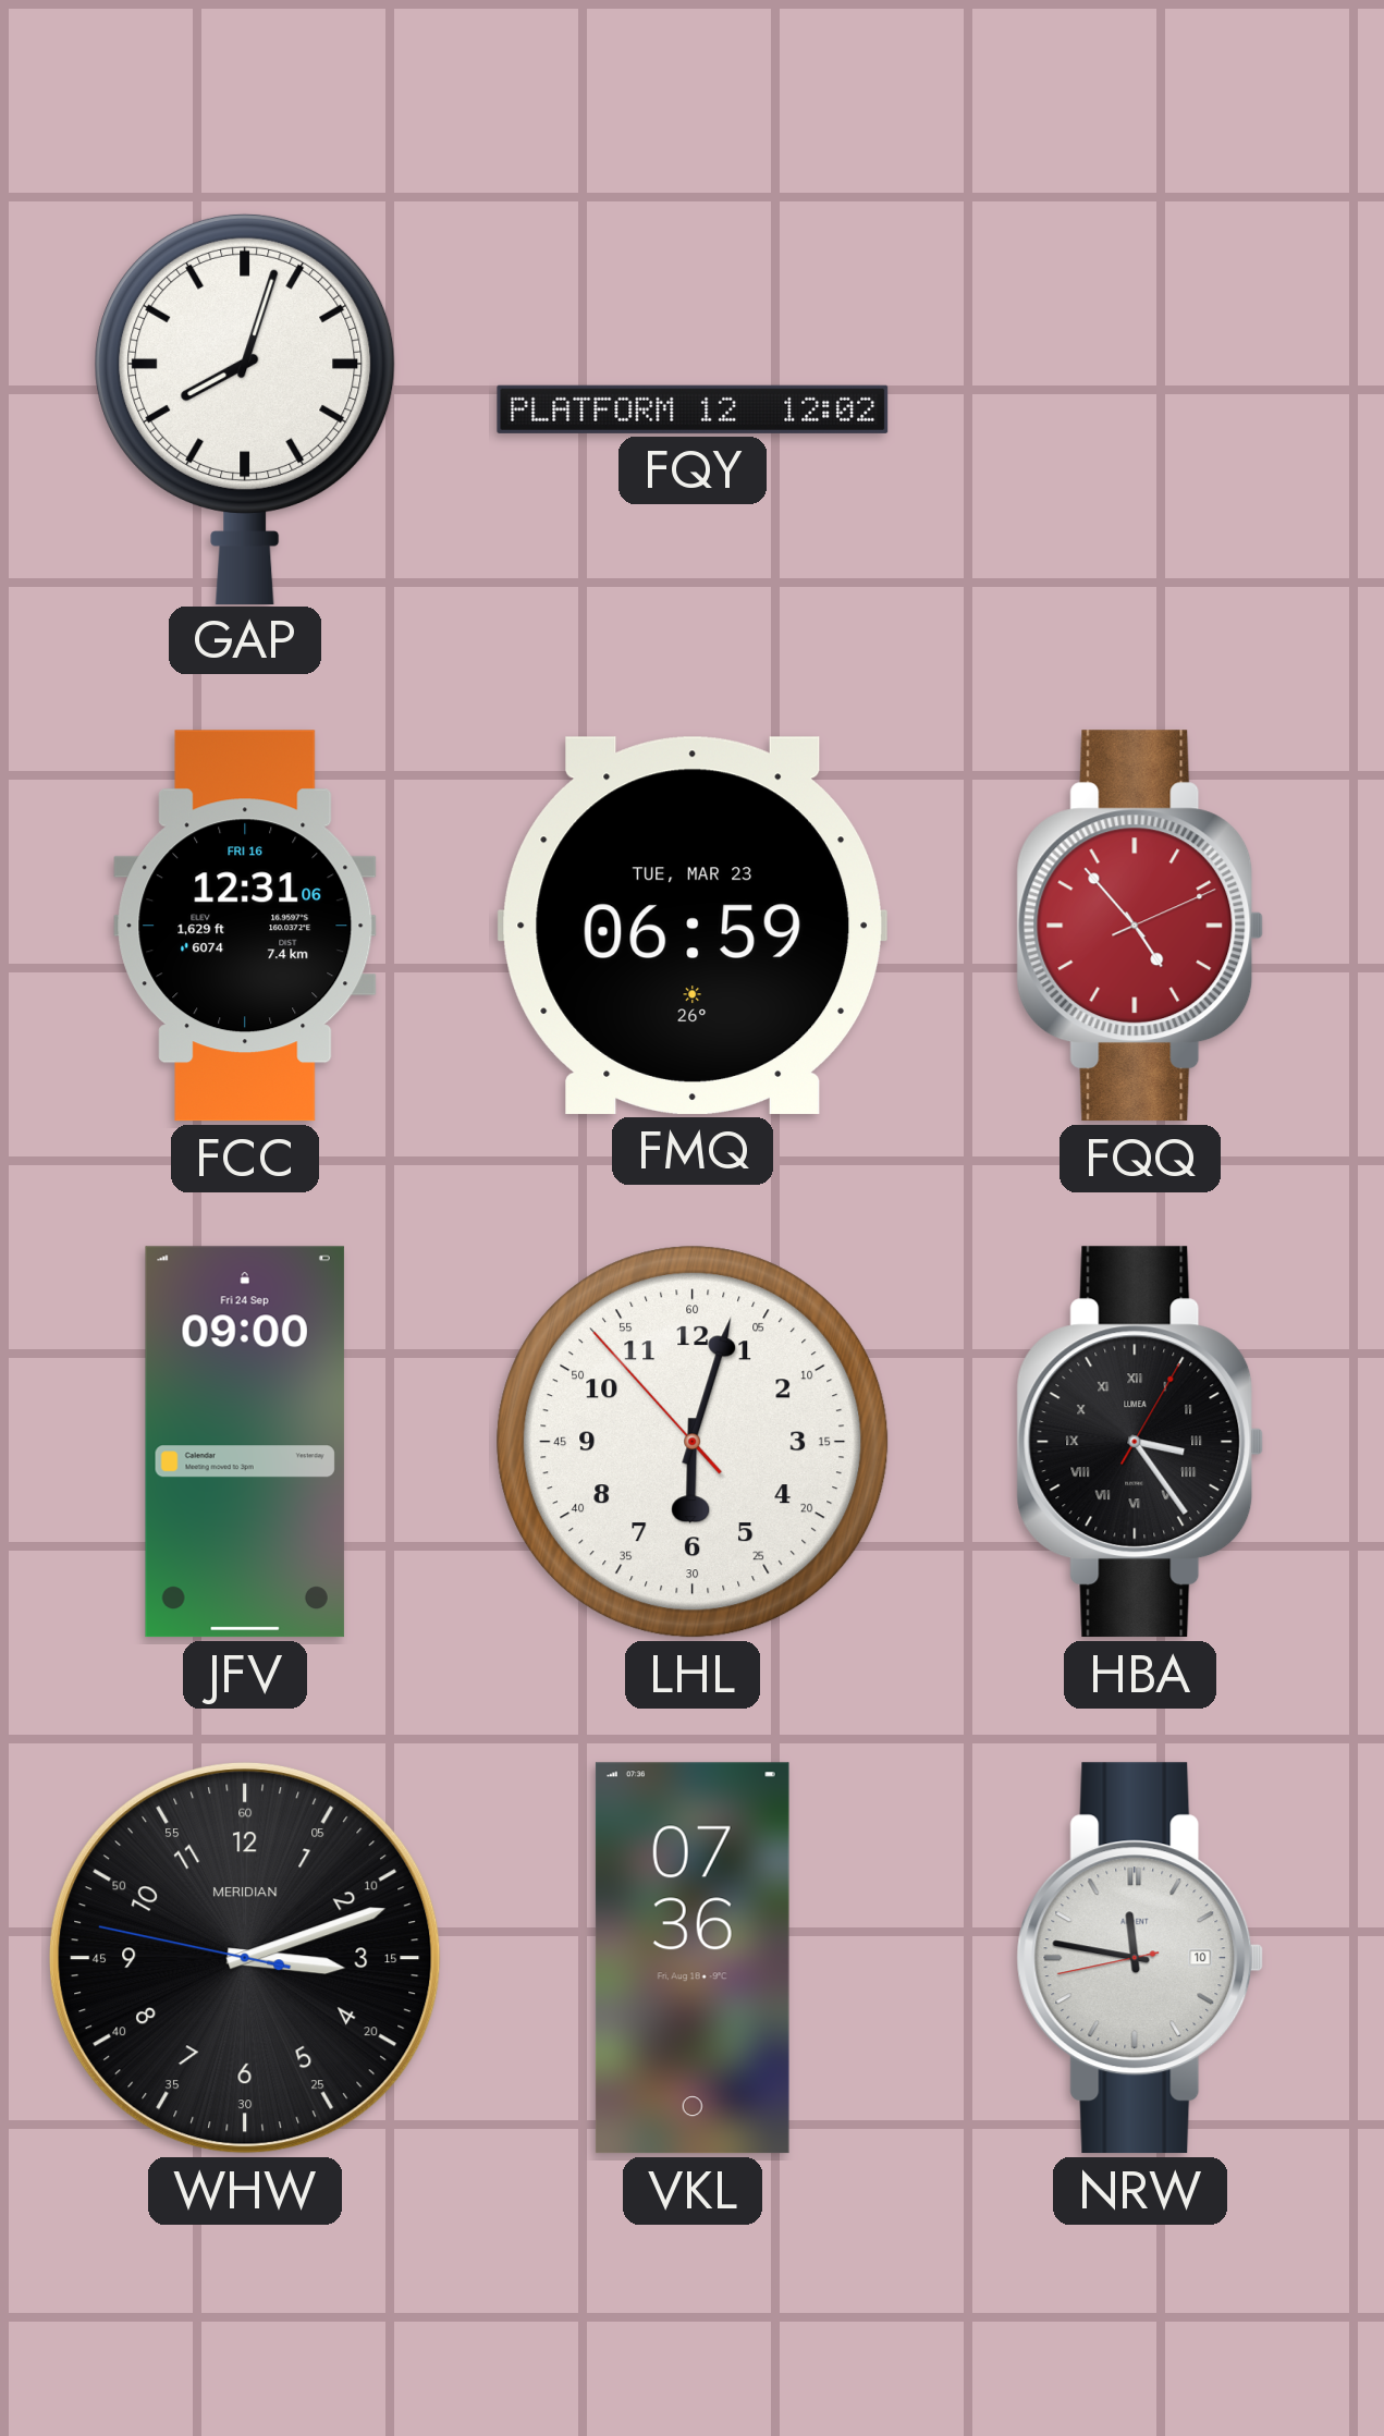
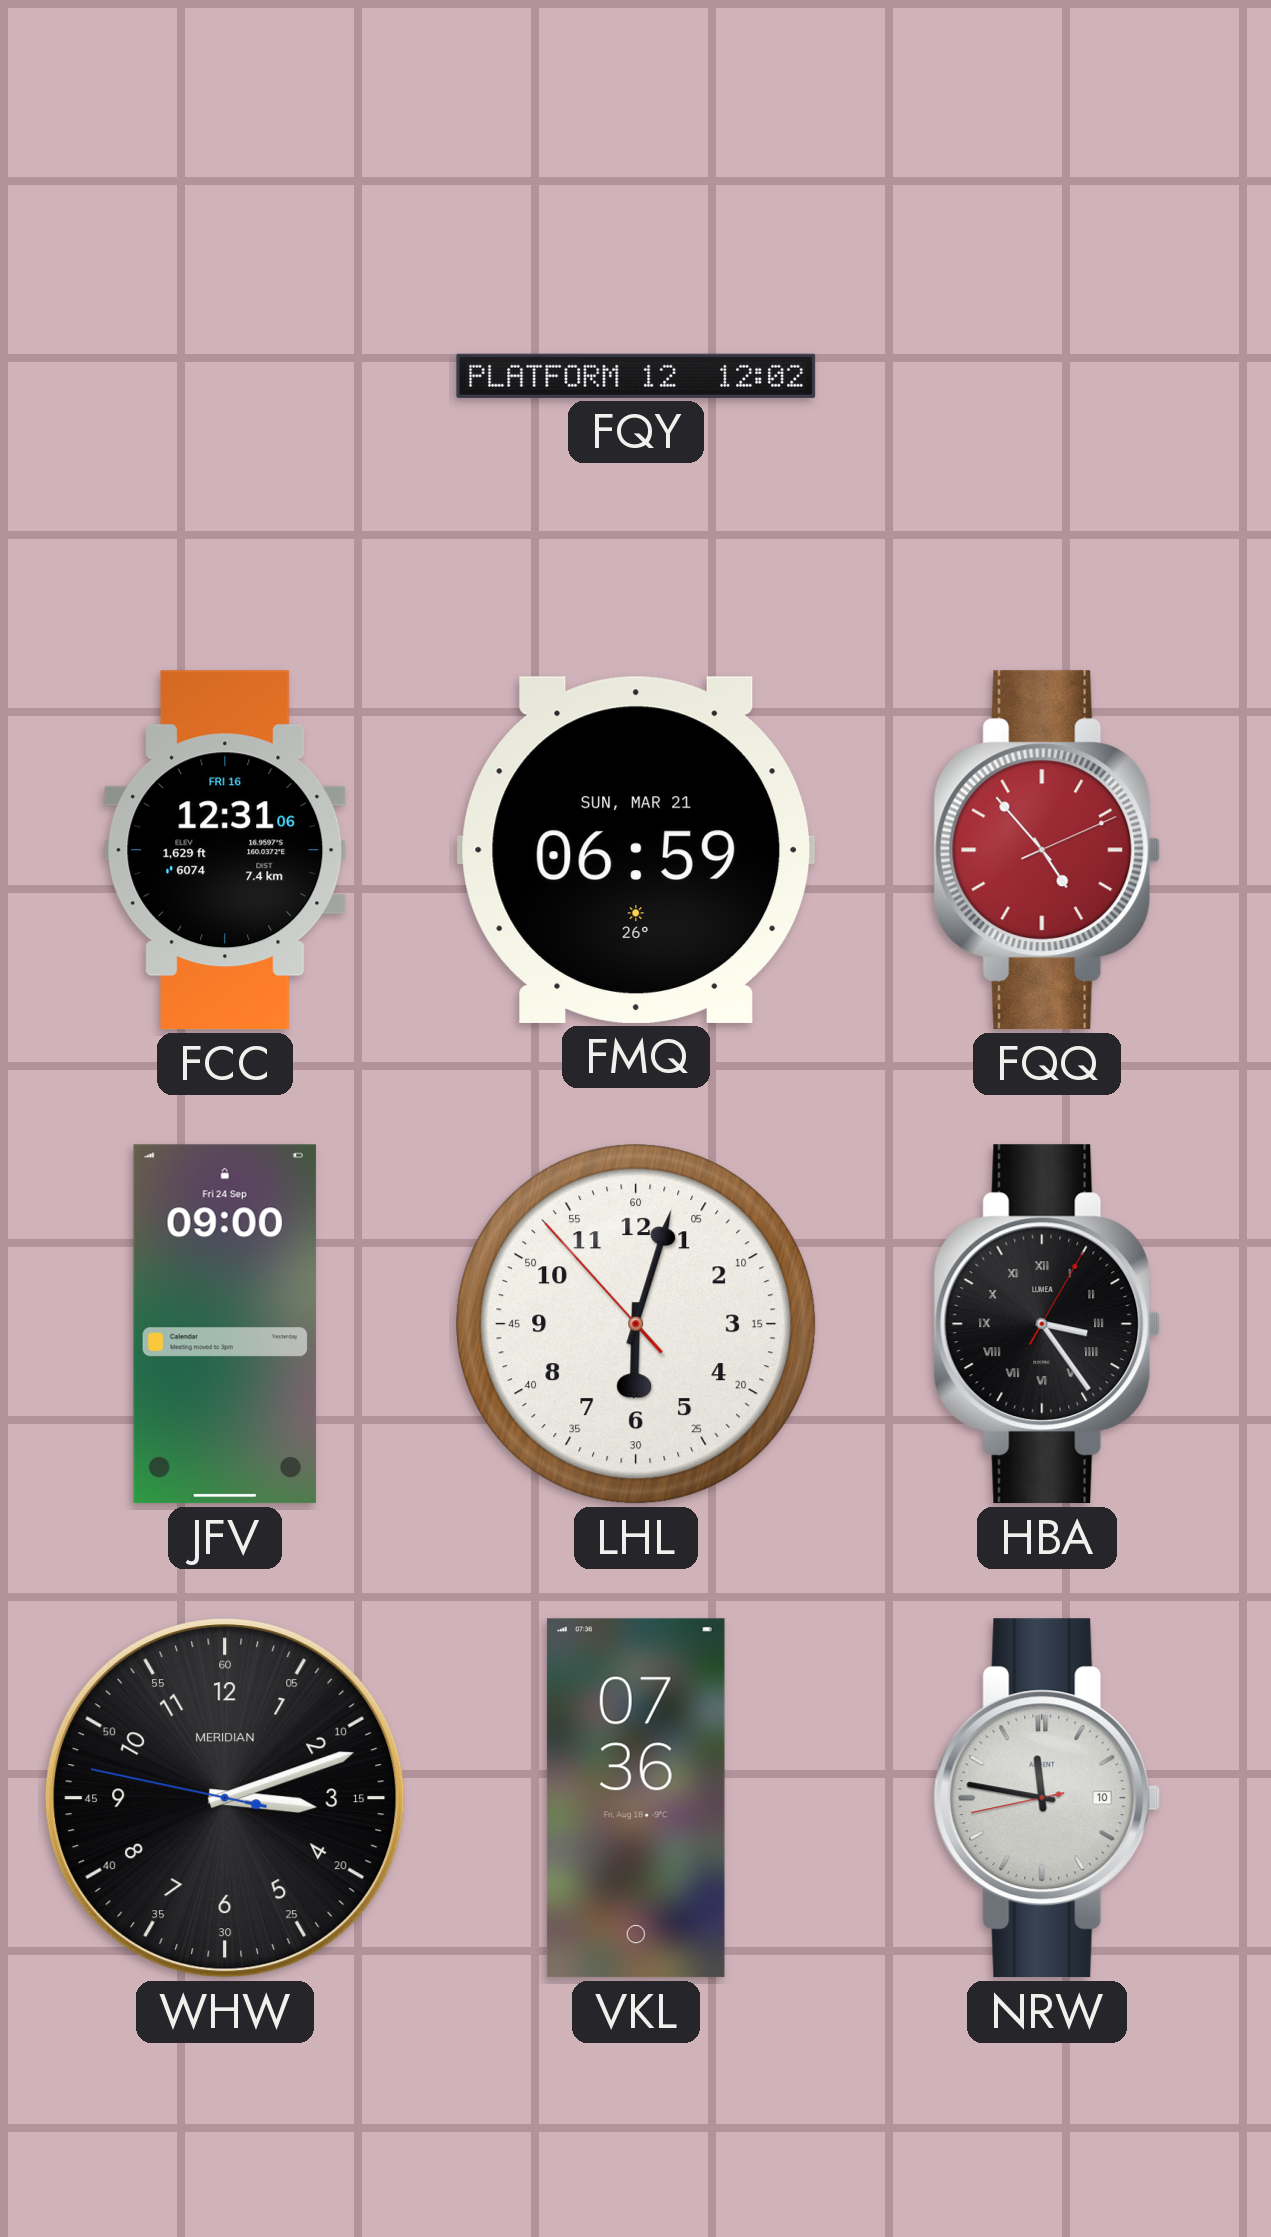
GAP: 8:03 -> none
FMQ date: TUE, MAR 23 -> SUN, MAR 21
